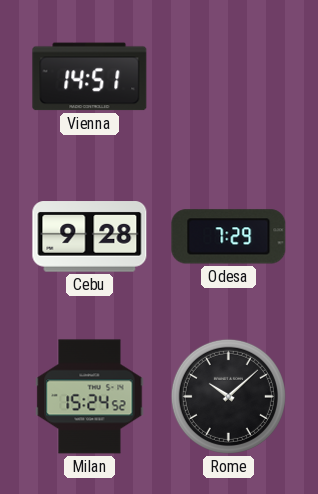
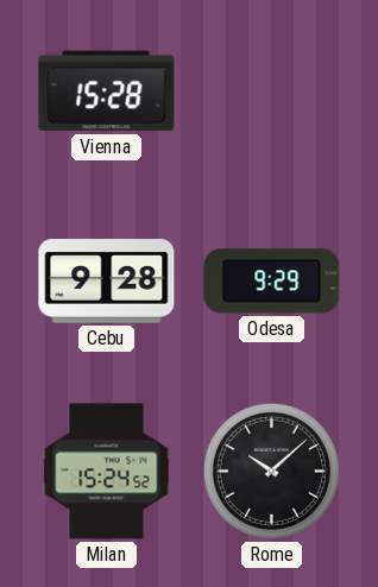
Vienna: 14:51 -> 15:28
Odesa: 7:29 -> 9:29
